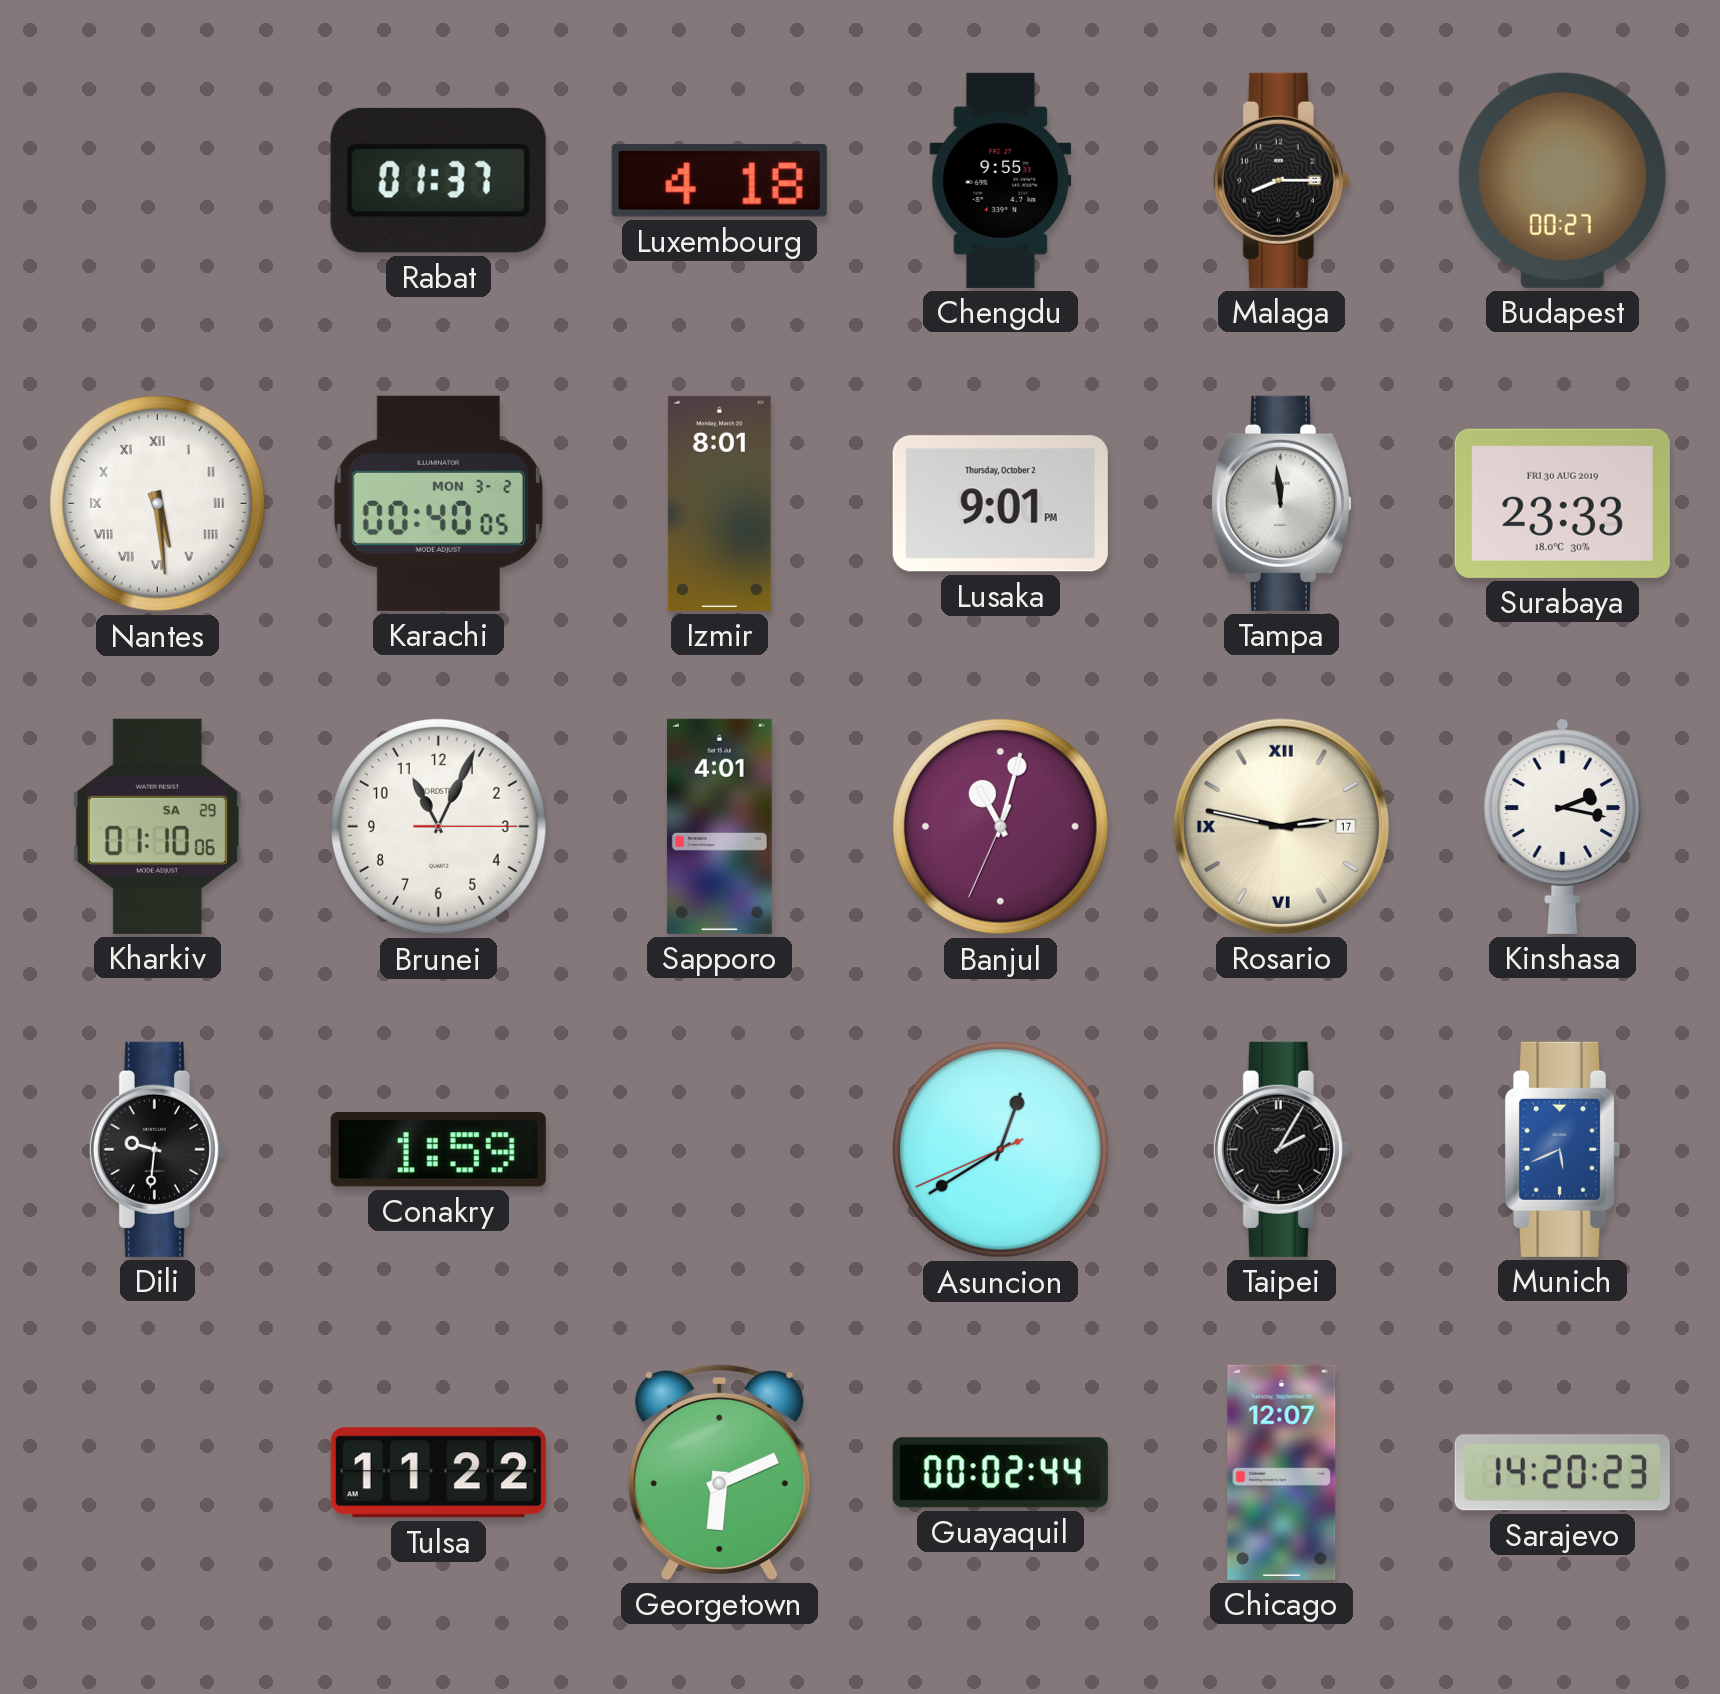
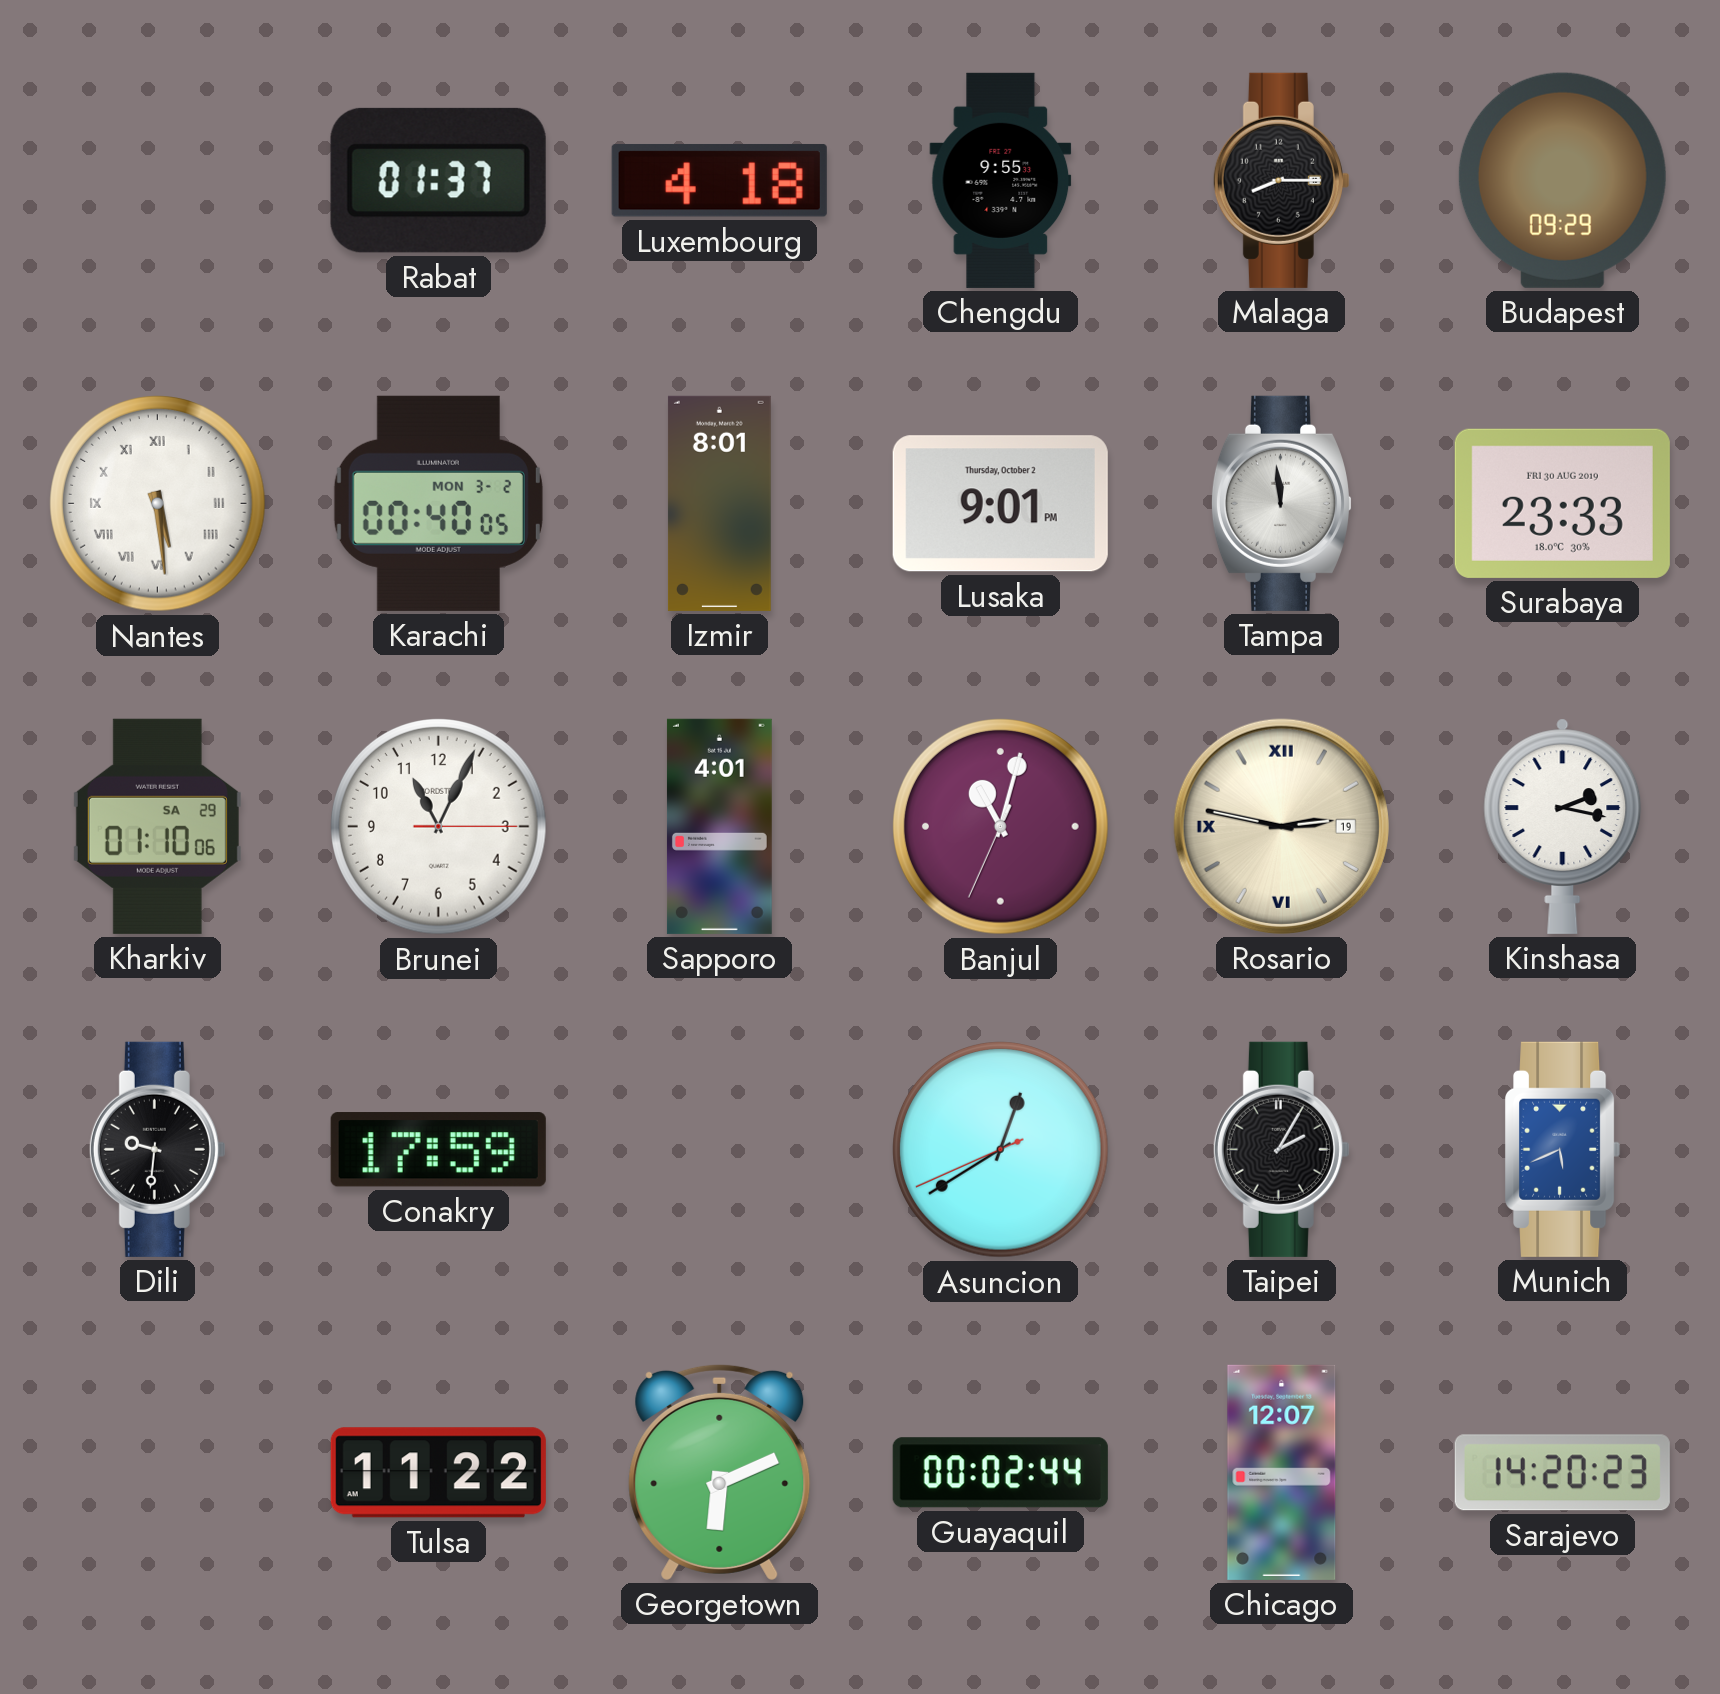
Budapest: 00:27 -> 09:29
Rosario date: 17 -> 19
Conakry: 1:59 -> 17:59
